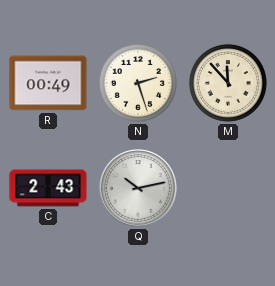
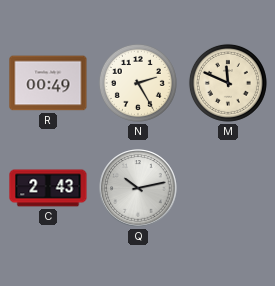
N: 2:27 -> 2:25
M: 11:53 -> 11:49
